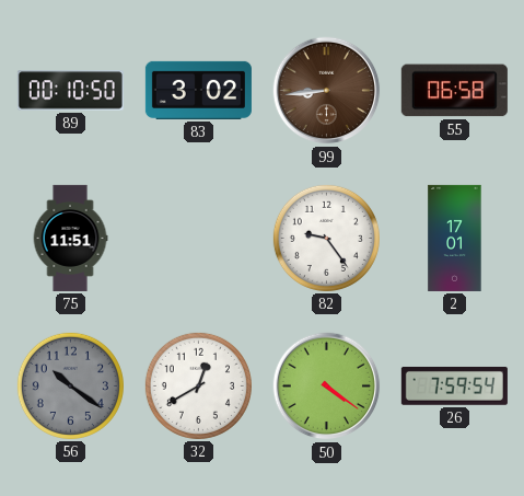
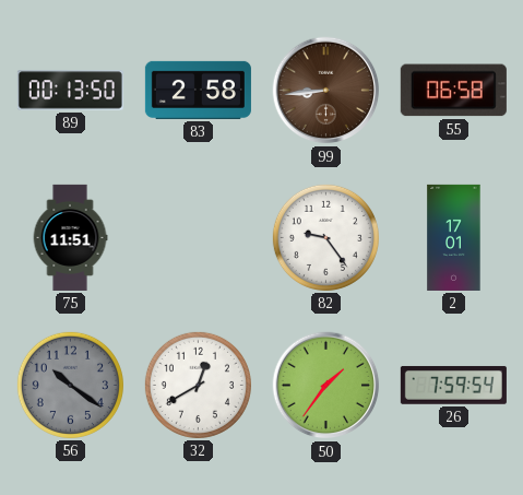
89: 00:10 -> 00:13
83: 3:02 -> 2:58
50: 4:21 -> 1:36
